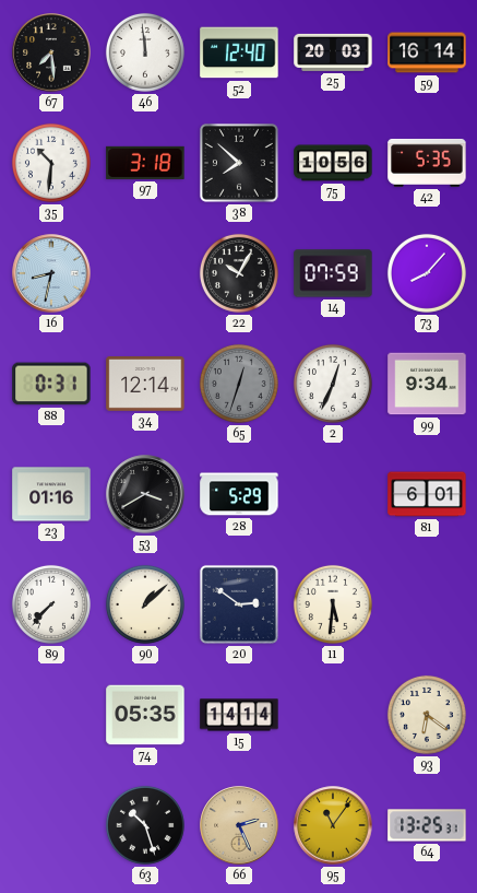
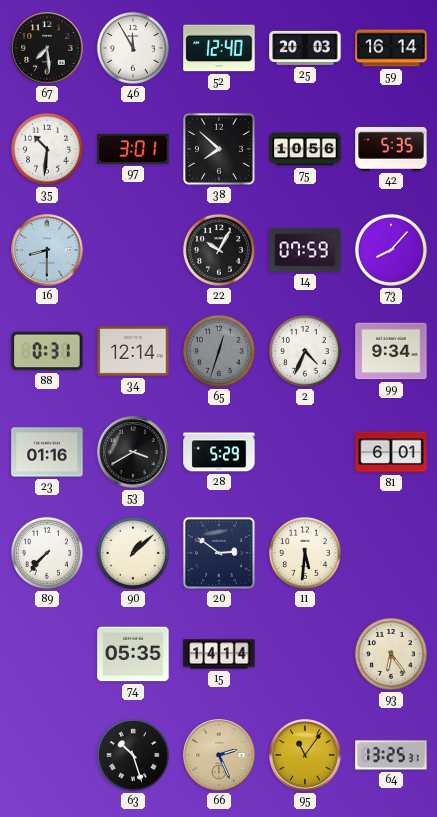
46: 11:59 -> 11:55
97: 3:18 -> 3:01
16: 8:32 -> 8:30
2: 12:34 -> 4:34
93: 6:21 -> 6:24
